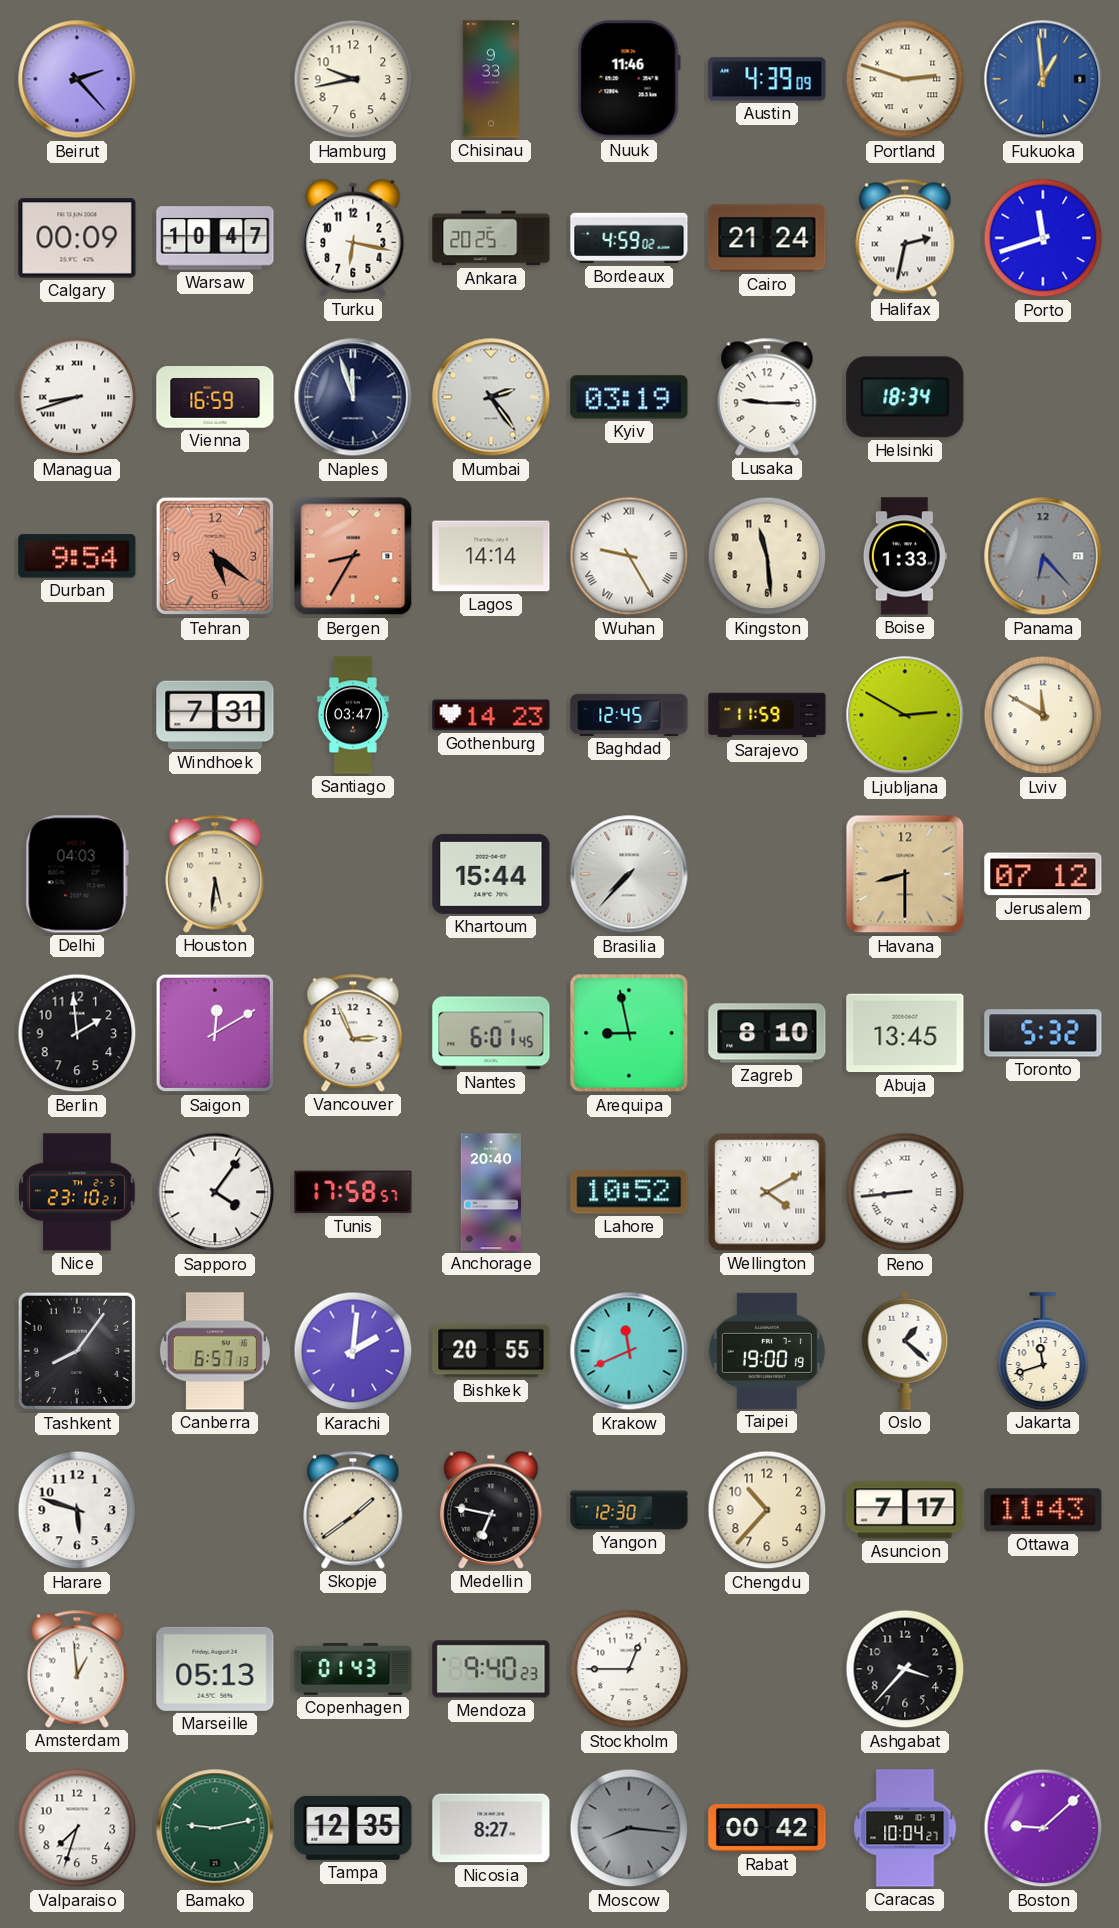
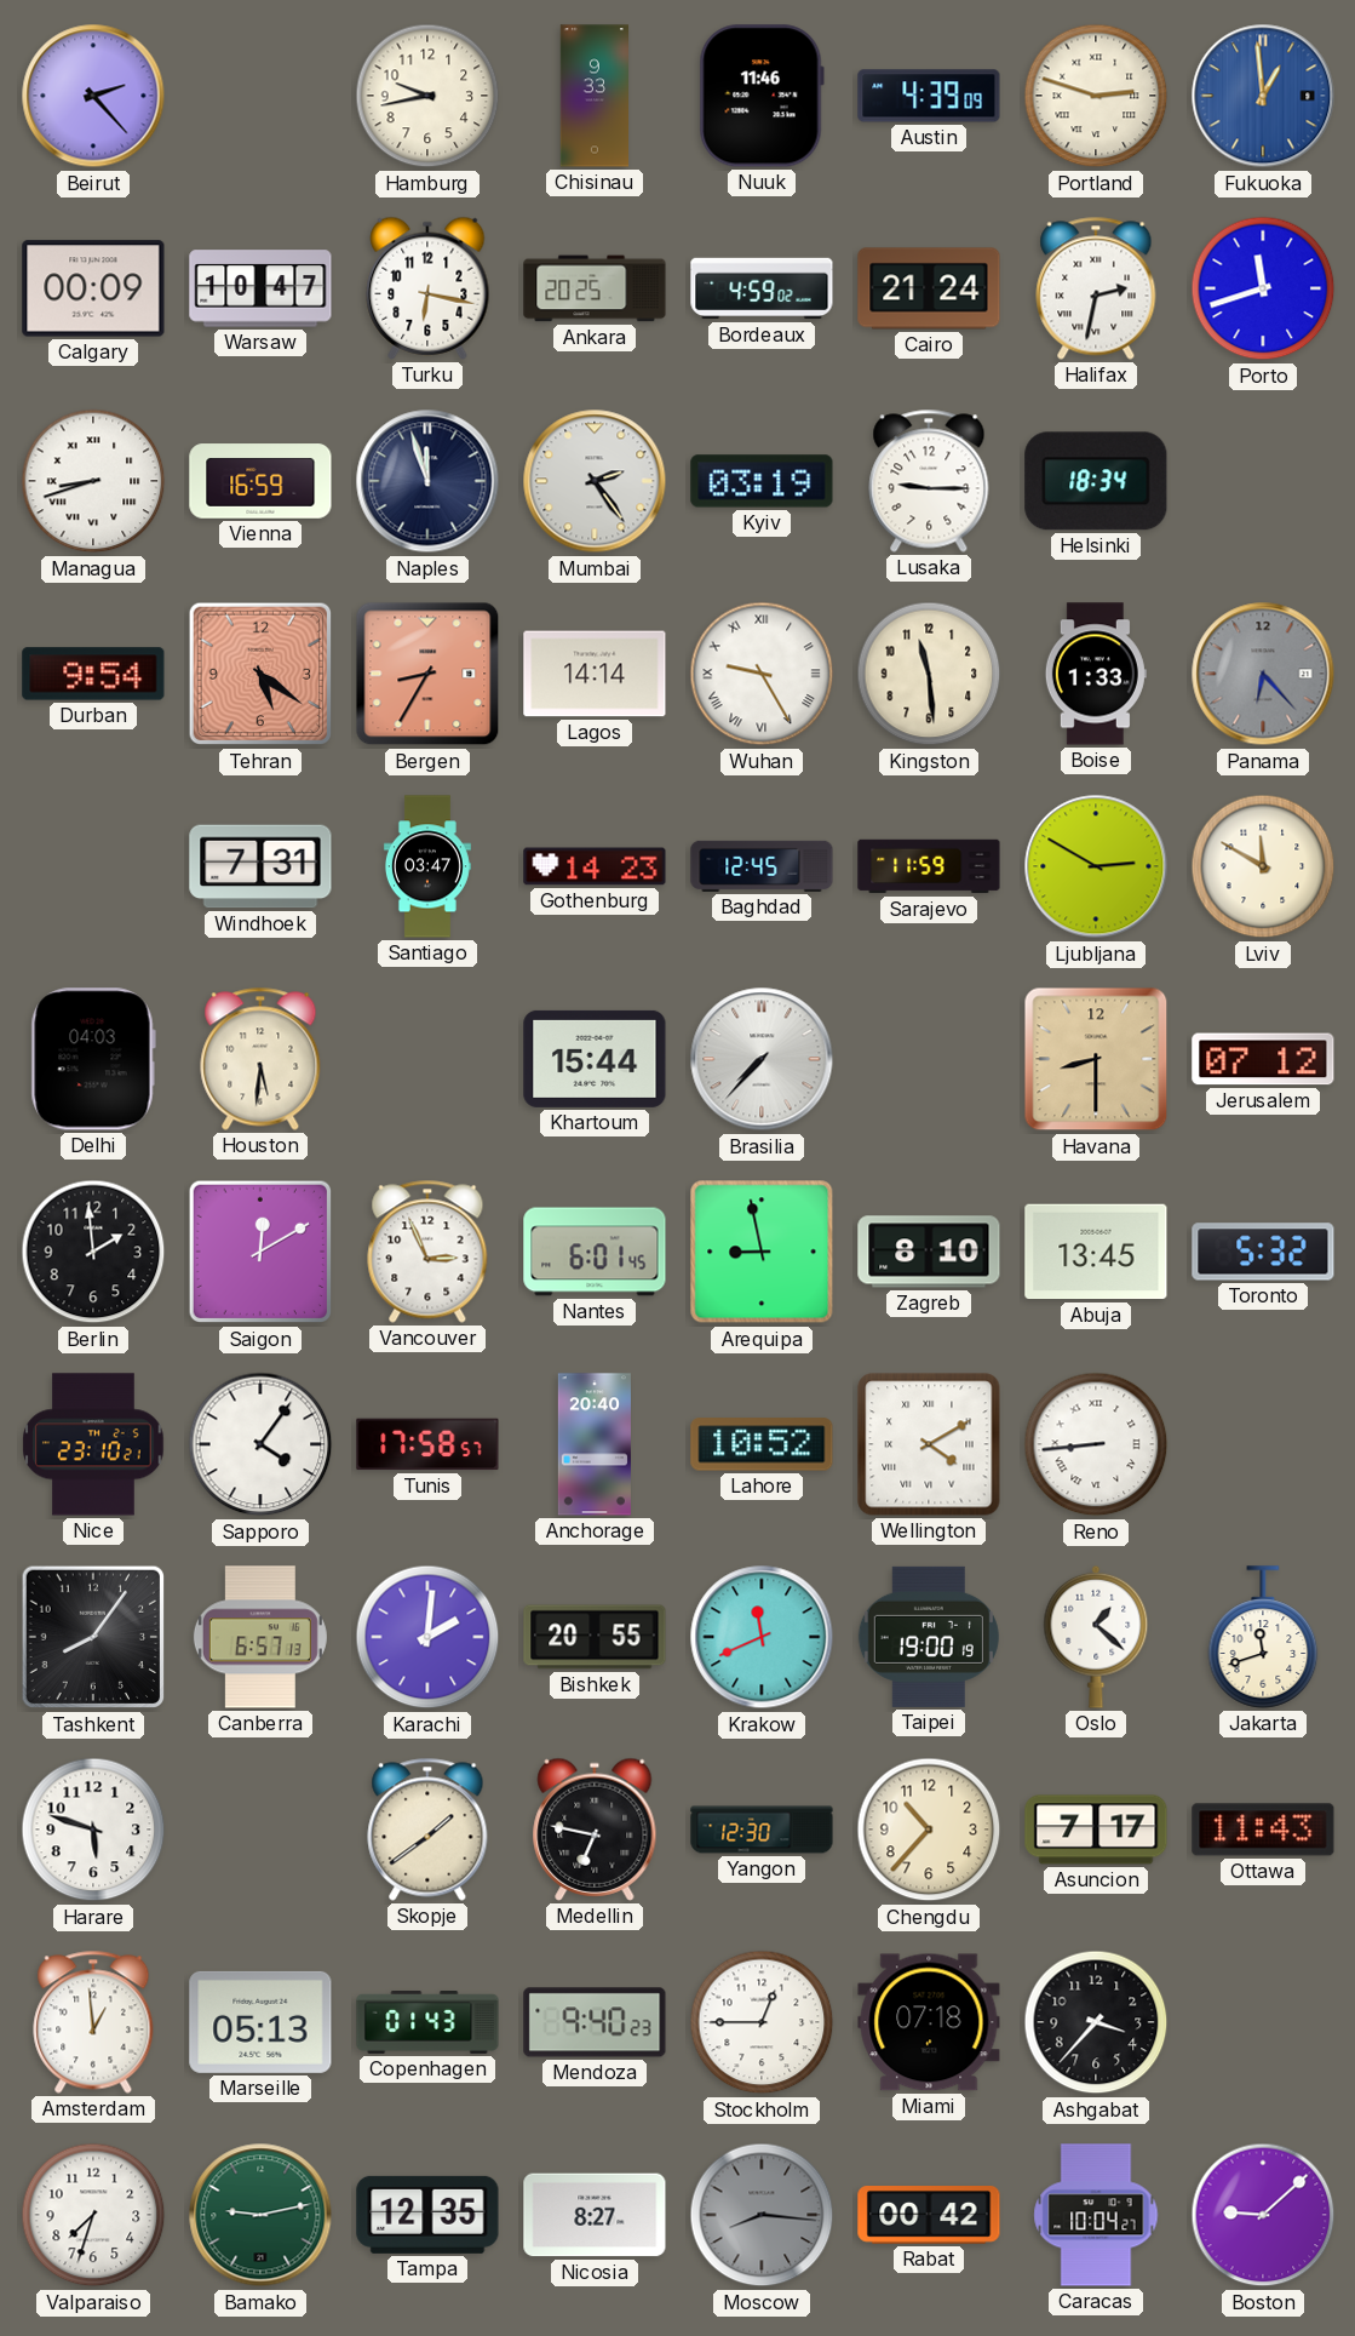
Miami: none -> 07:18
